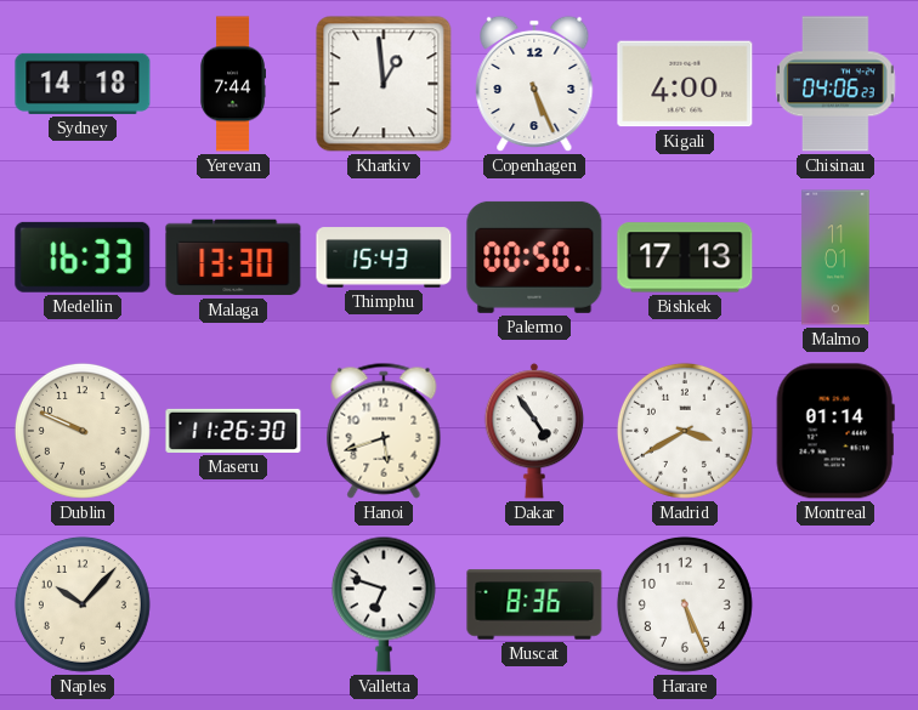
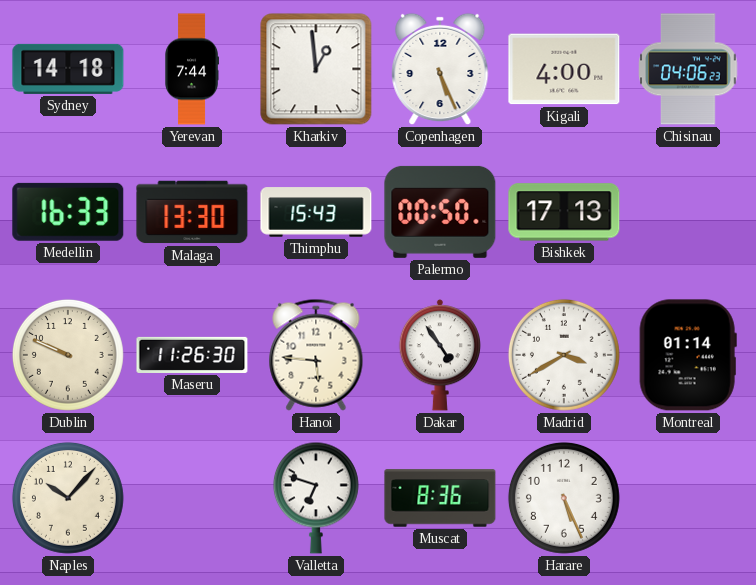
Malmo: 11:01 -> none
Hanoi: 5:42 -> 5:46
